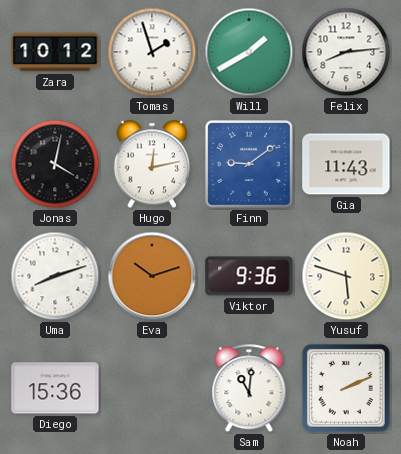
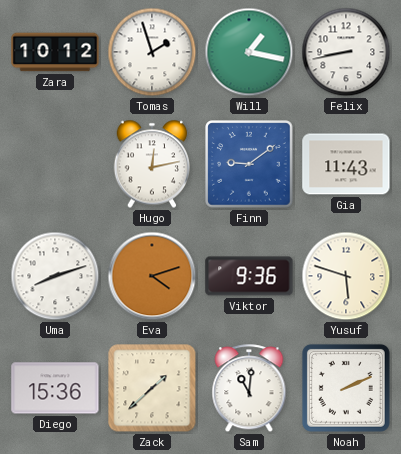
Will: 1:40 -> 1:17
Felix: 8:14 -> 8:43
Jonas: 4:02 -> none
Eva: 10:12 -> 4:12
Zack: none -> 1:38
